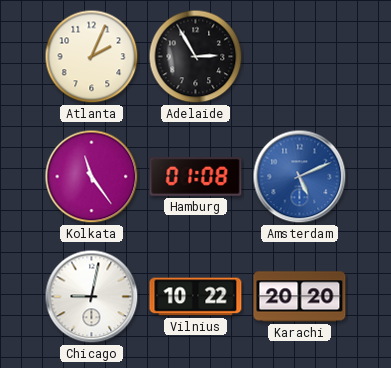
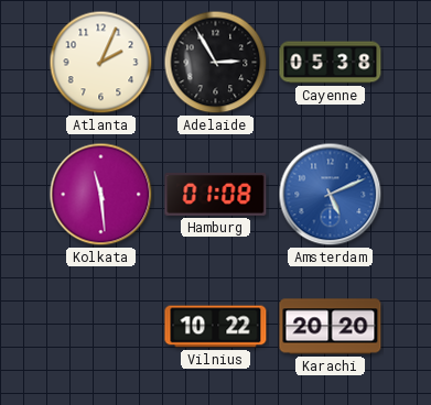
Cayenne: none -> 05:38
Kolkata: 11:24 -> 11:29
Chicago: 9:02 -> none
